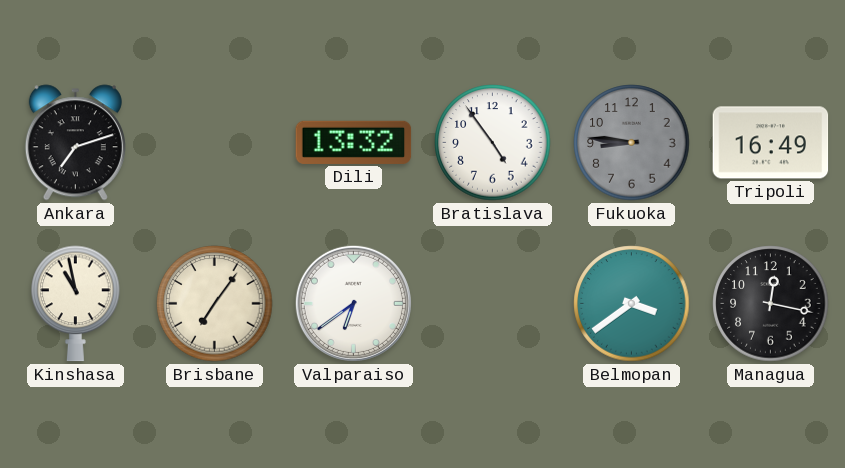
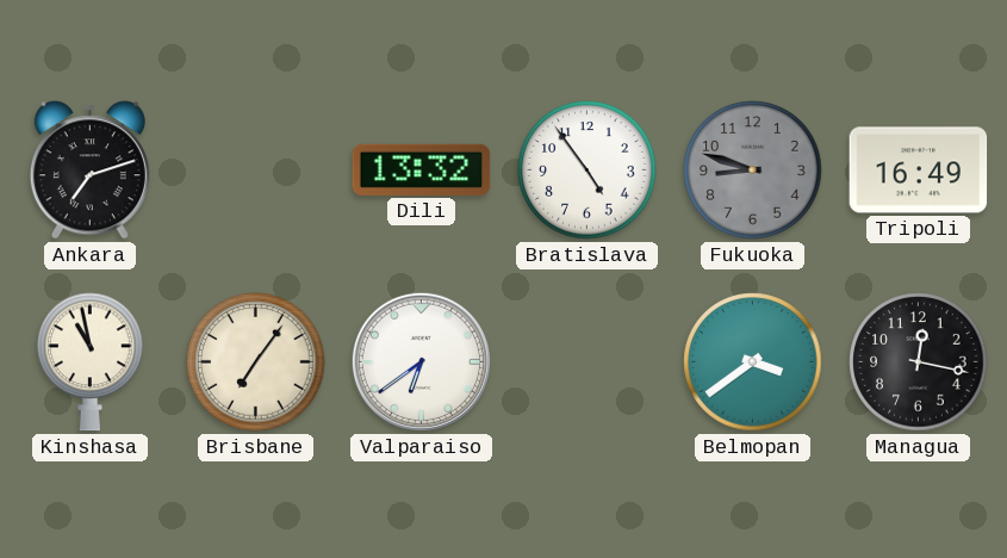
Fukuoka: 8:46 -> 8:48
